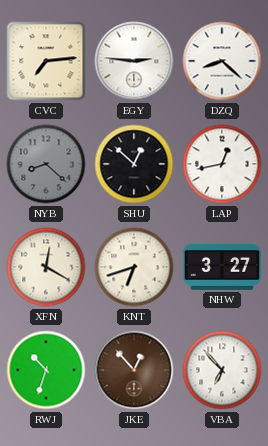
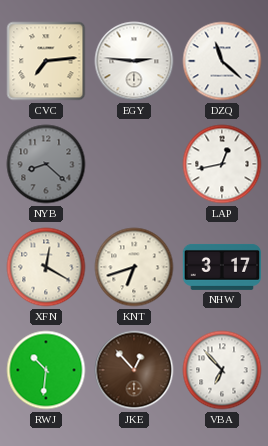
DZQ: 8:22 -> 11:22
SHU: 12:52 -> none
NHW: 3:27 -> 3:17
RWJ: 10:33 -> 10:31
